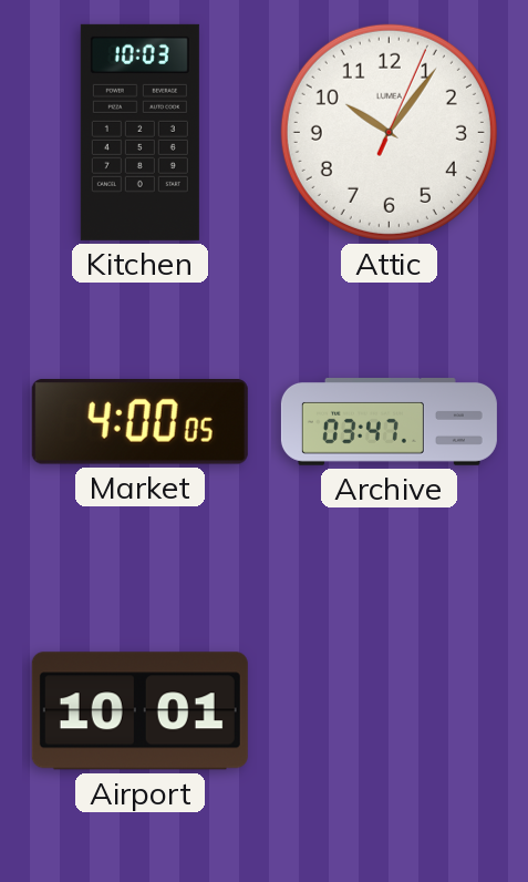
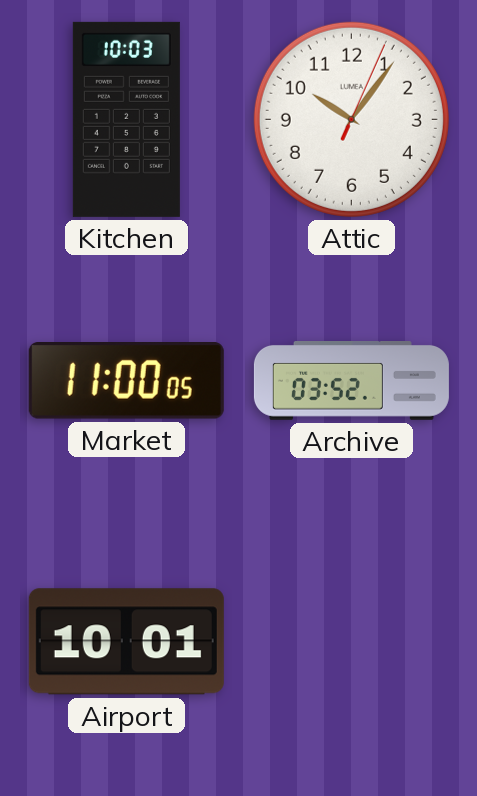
Market: 4:00 -> 11:00
Archive: 03:47 -> 03:52
